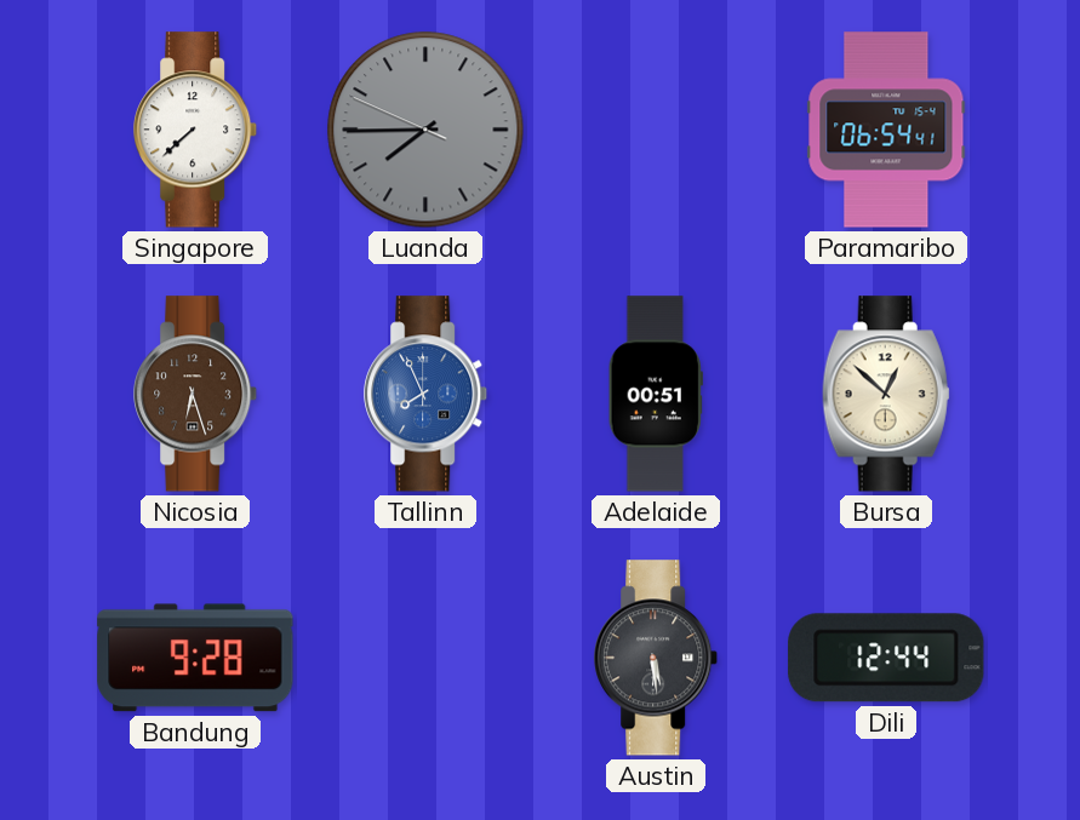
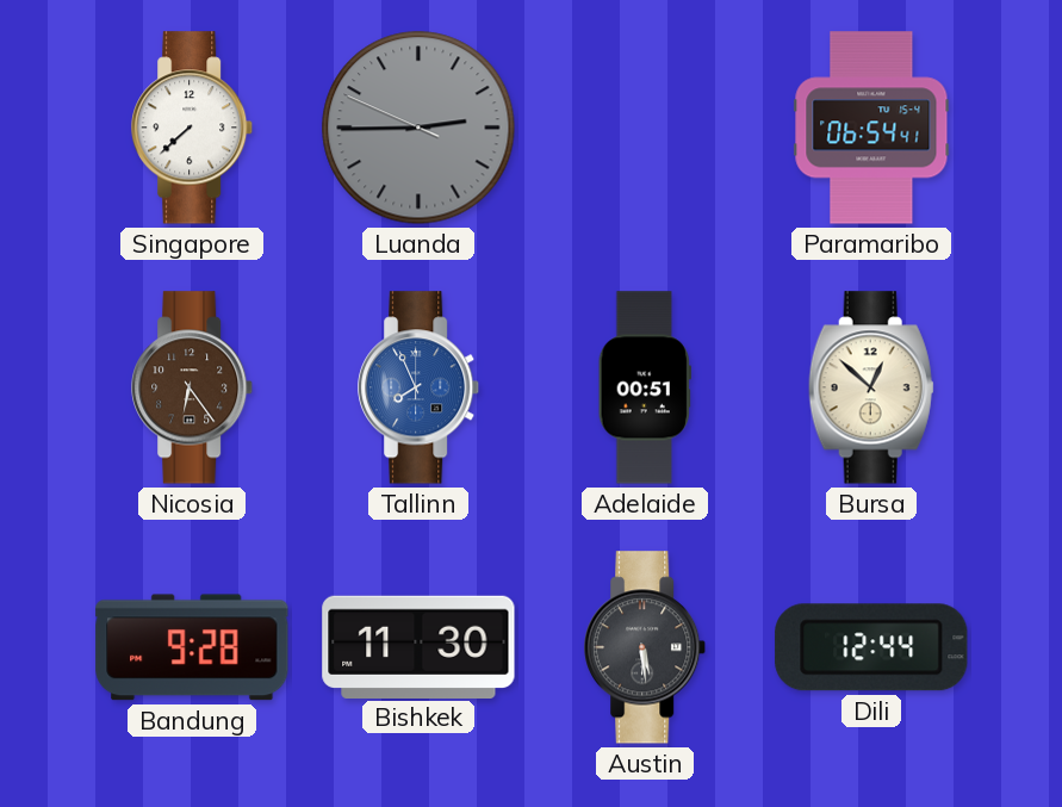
Luanda: 7:44 -> 2:44
Nicosia: 6:27 -> 6:24
Bishkek: none -> 11:30
